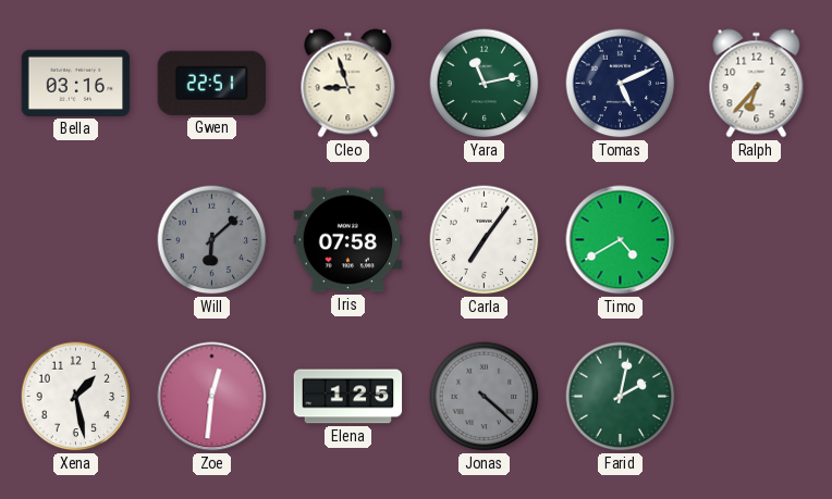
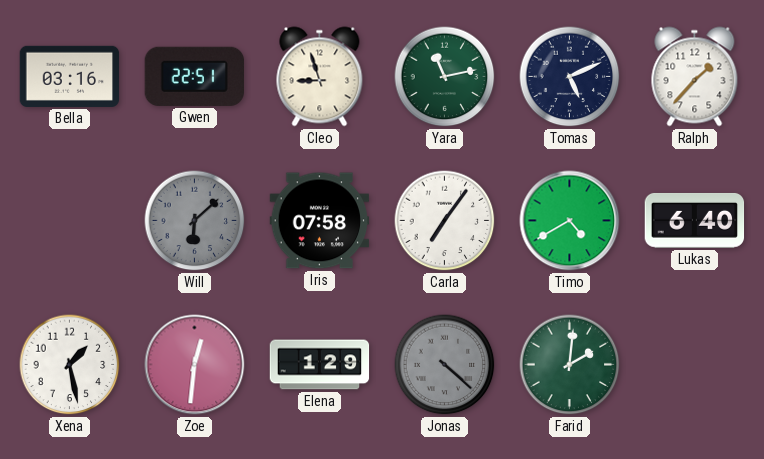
Ralph: 6:37 -> 1:37
Lukas: none -> 6:40
Elena: 1:25 -> 1:29
Farid: 2:02 -> 2:01
